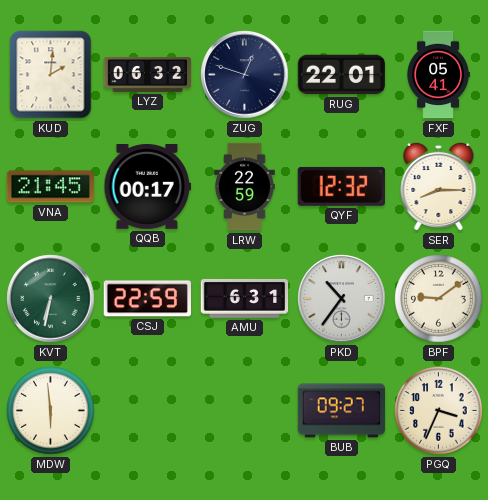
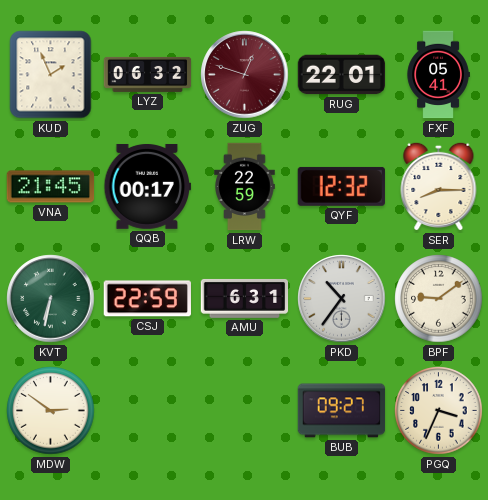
KUD: 2:01 -> 1:56
ZUG dial: navy -> burgundy
MDW: 5:59 -> 2:51
